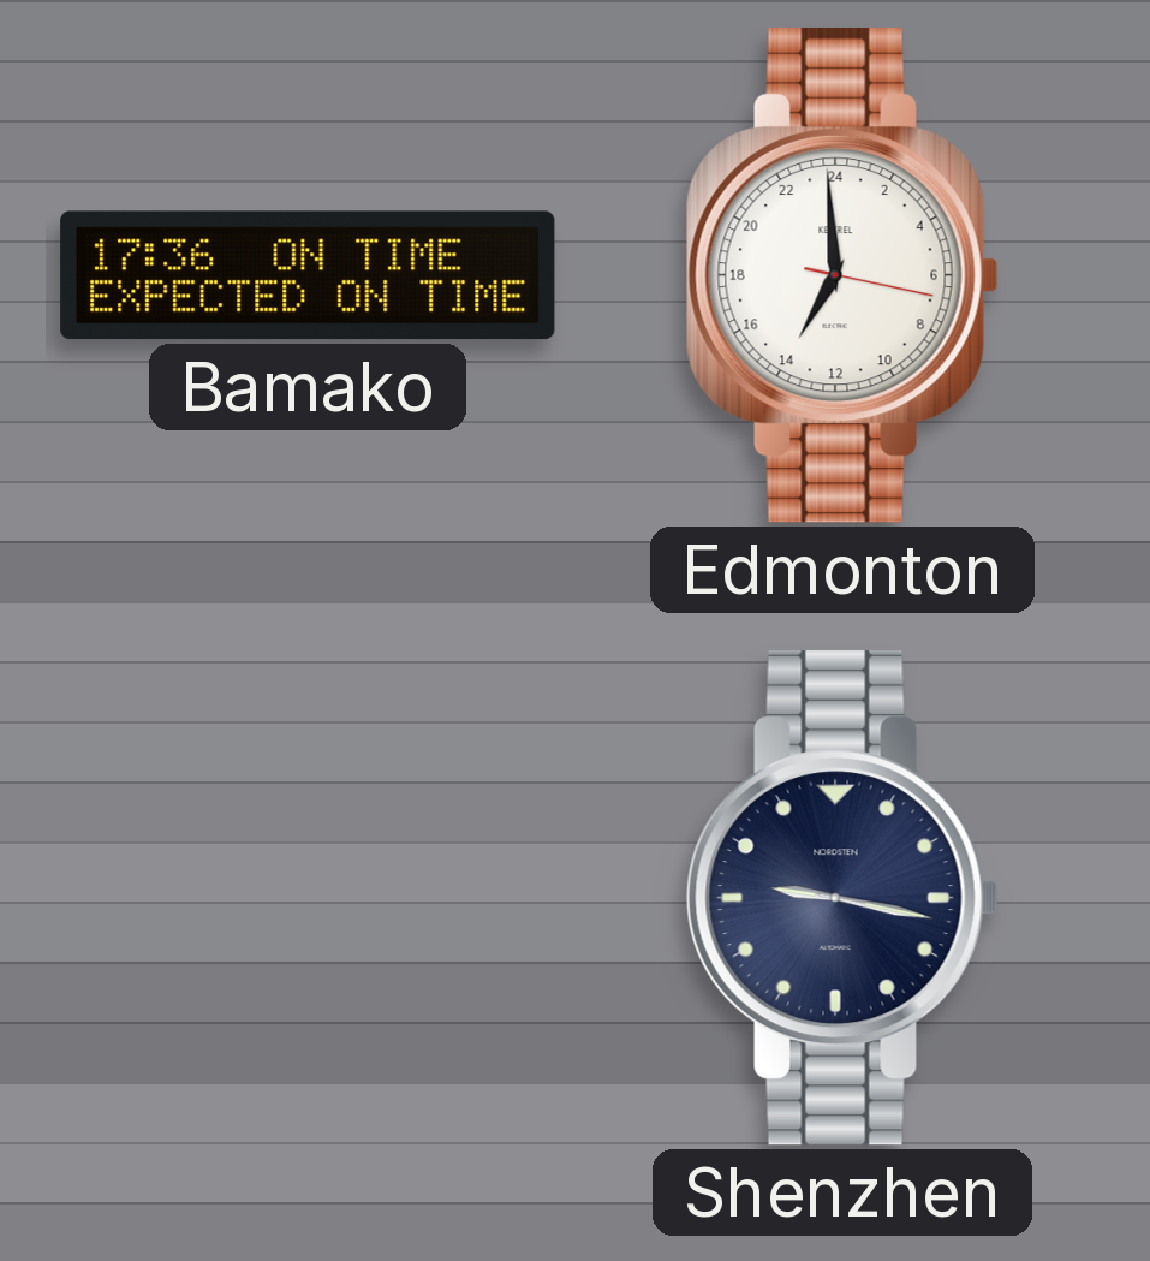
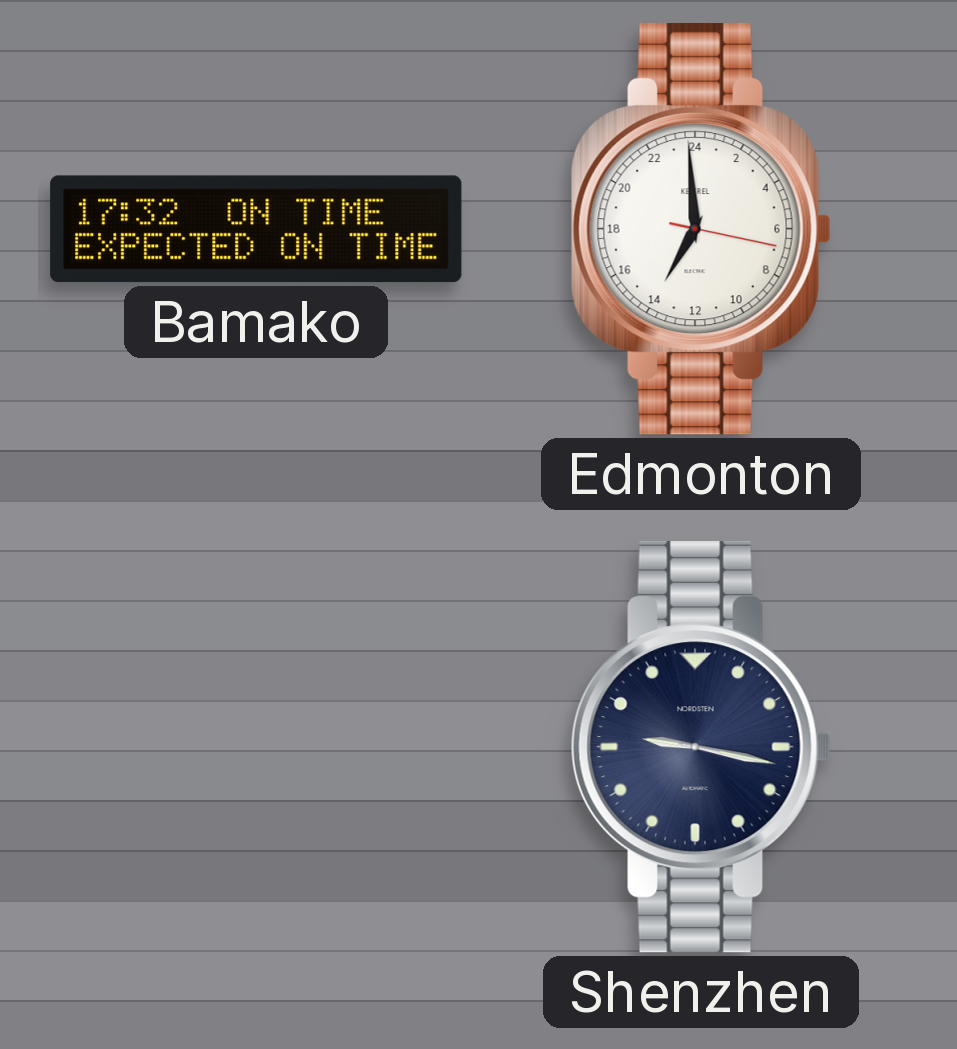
Bamako: 17:36 -> 17:32
